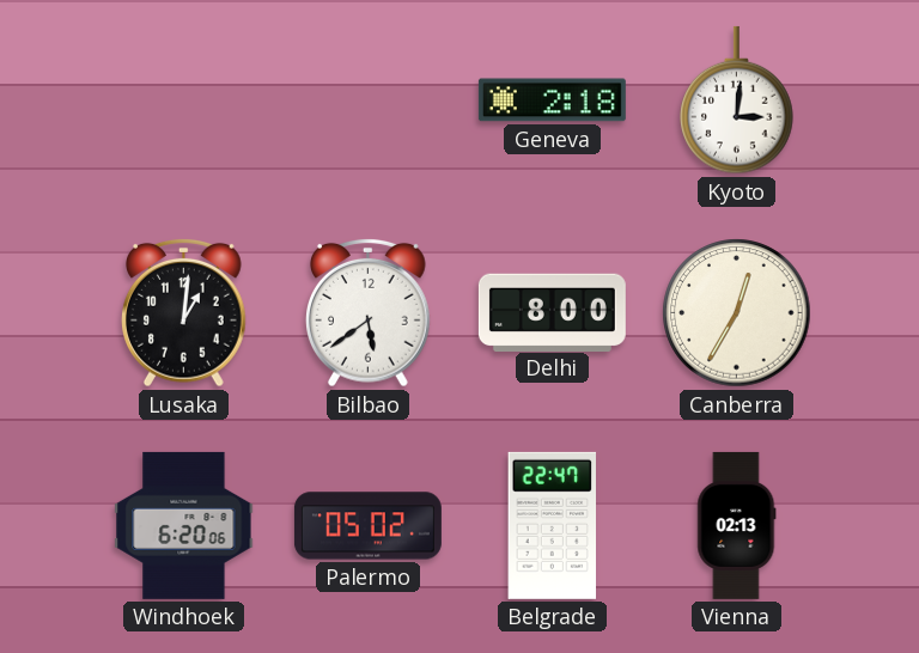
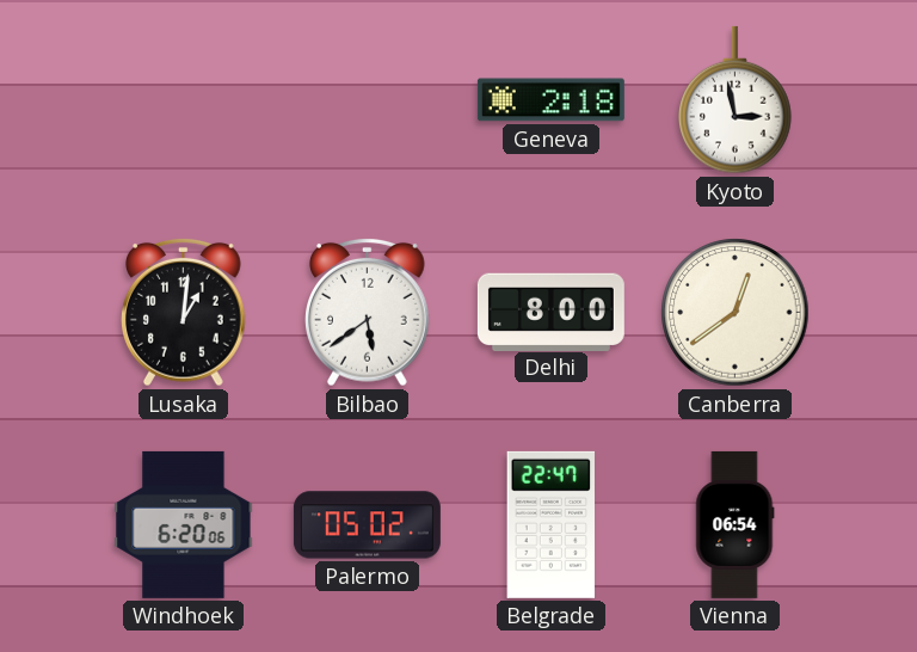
Kyoto: 3:01 -> 2:58
Canberra: 12:35 -> 12:39
Vienna: 02:13 -> 06:54
